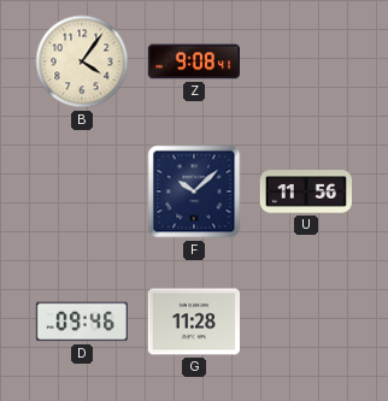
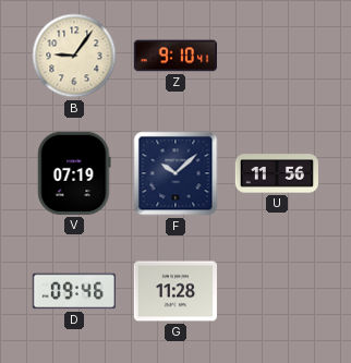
B: 4:06 -> 9:06
Z: 9:08 -> 9:10
V: none -> 07:19
